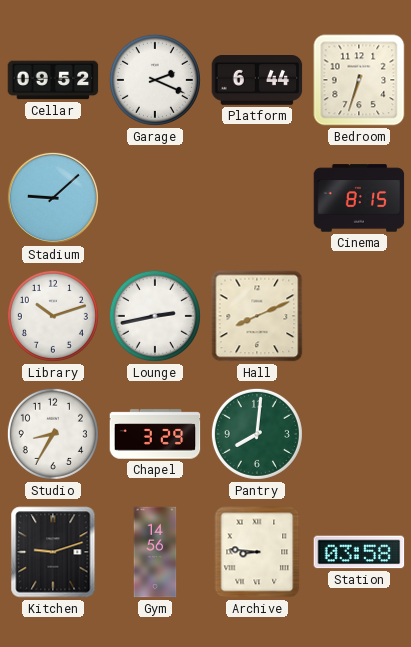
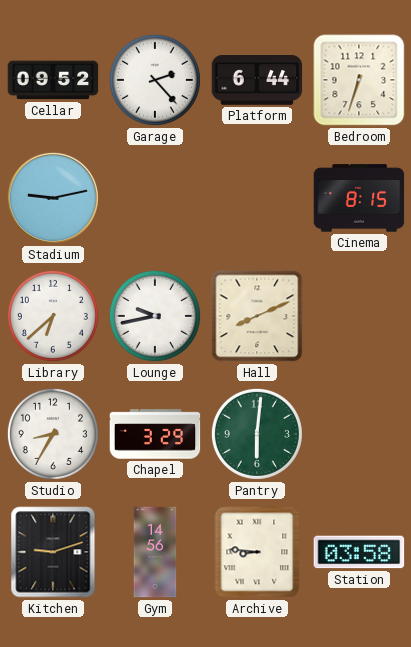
Garage: 2:19 -> 2:23
Stadium: 9:08 -> 9:13
Library: 10:12 -> 6:38
Lounge: 2:43 -> 9:43
Pantry: 8:01 -> 6:01
